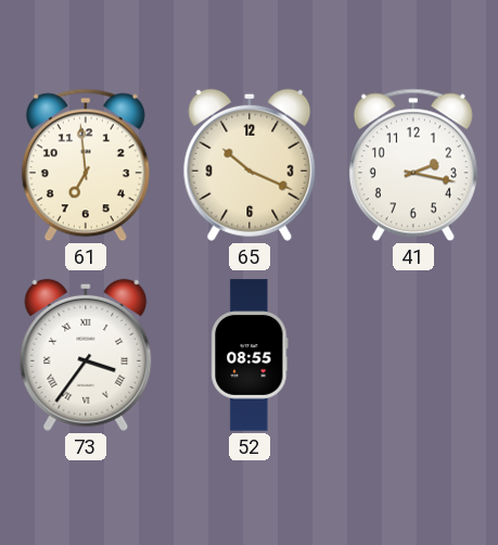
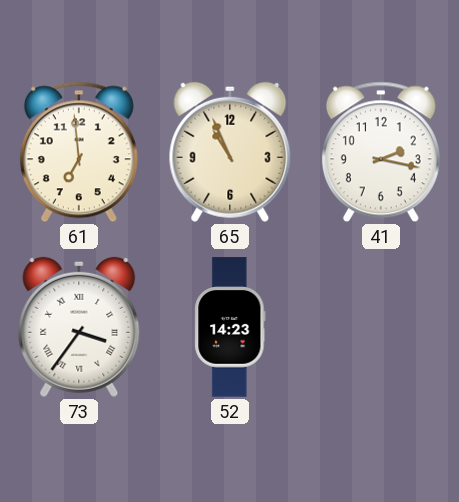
65: 10:19 -> 10:56
52: 08:55 -> 14:23
